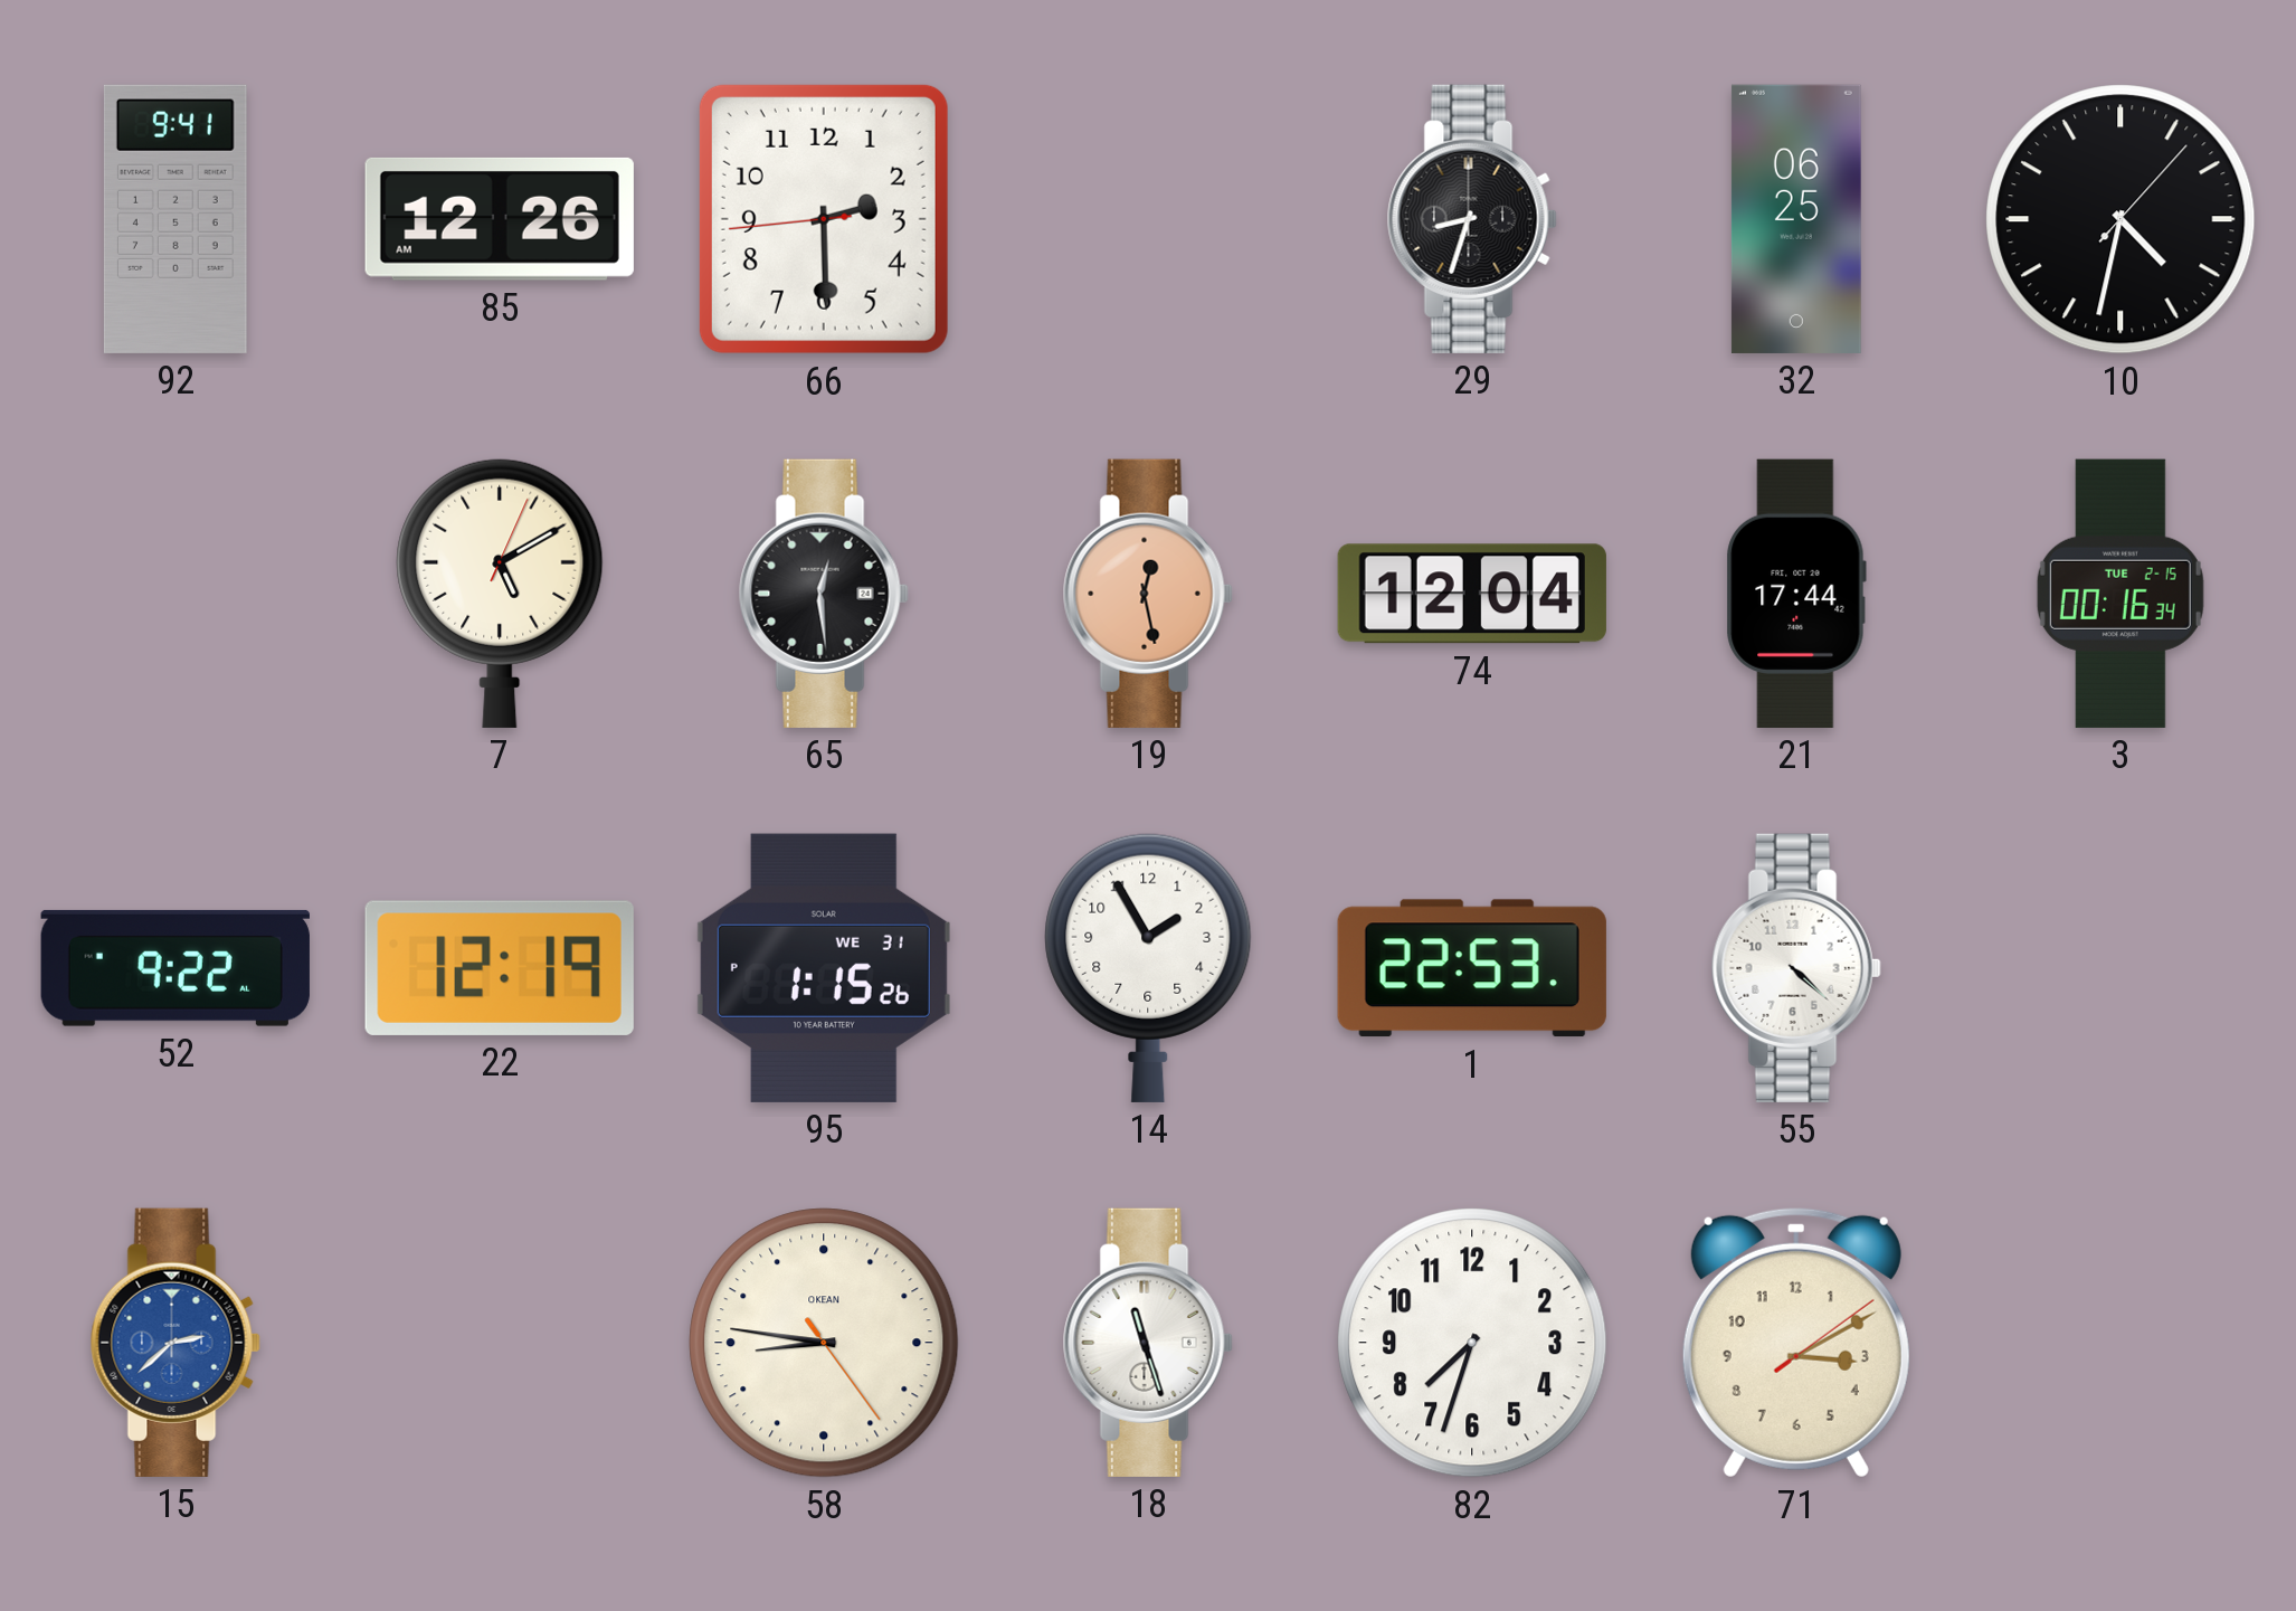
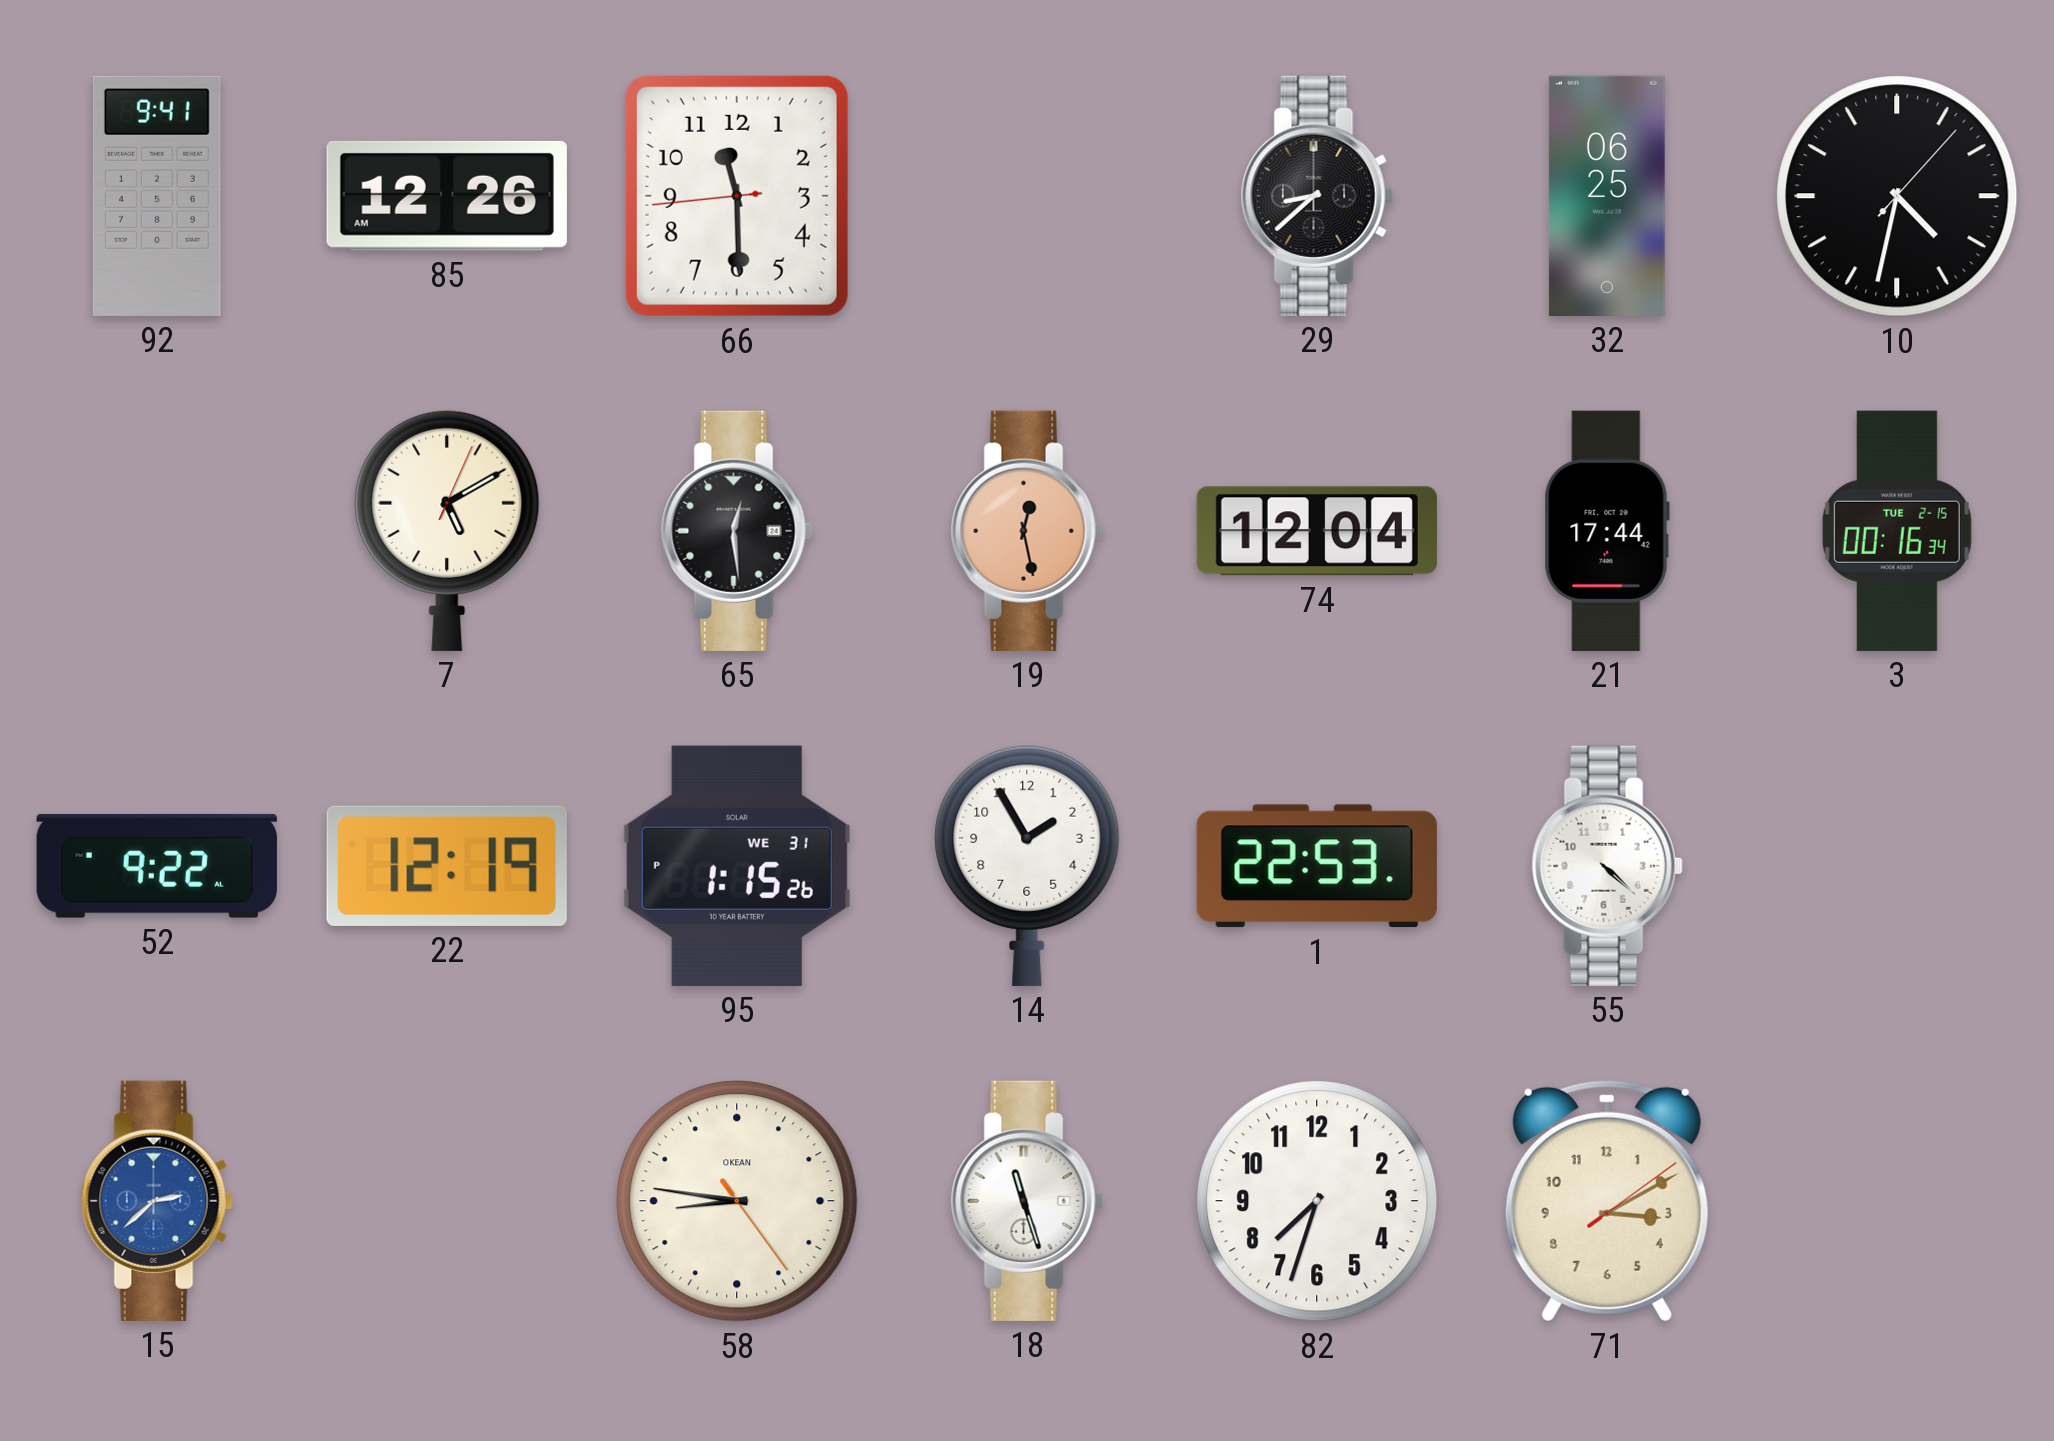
66: 2:29 -> 11:29
29: 8:33 -> 8:38
